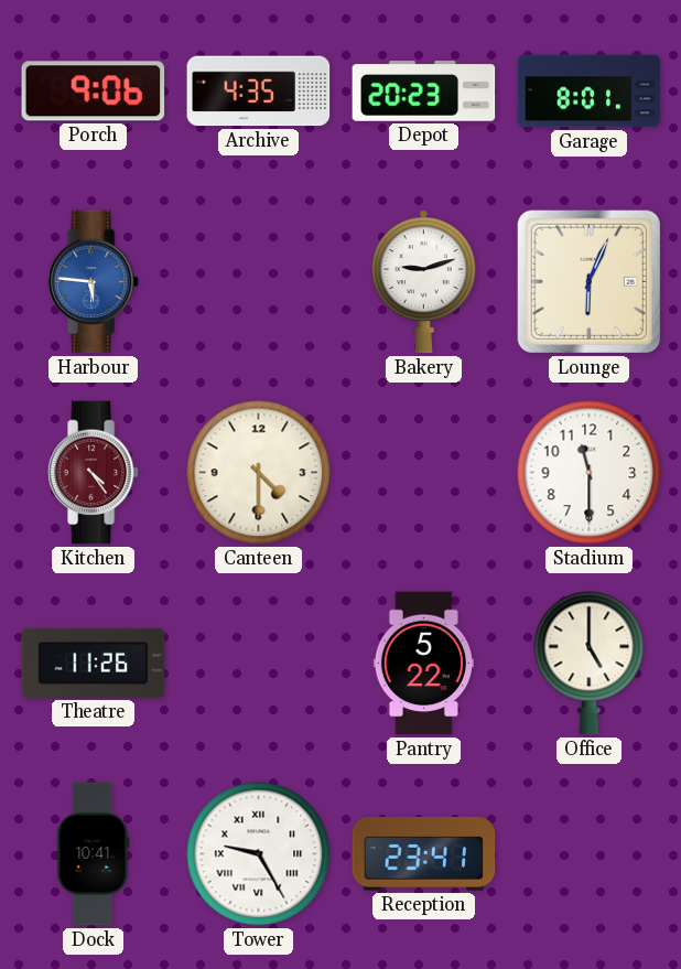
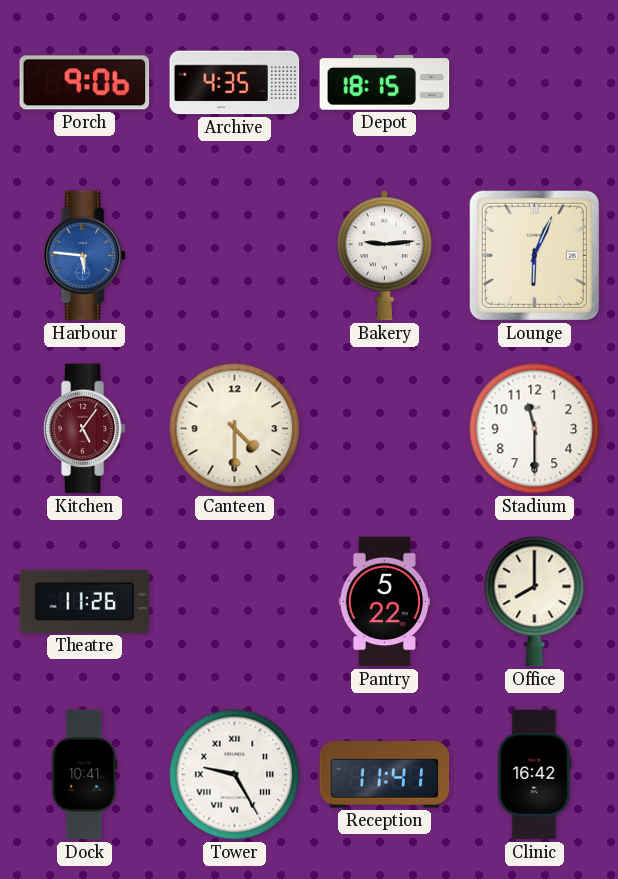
Depot: 20:23 -> 18:15
Garage: 8:01 -> none
Bakery: 9:12 -> 9:14
Kitchen: 4:24 -> 5:06
Office: 5:00 -> 8:00
Reception: 23:41 -> 11:41
Clinic: none -> 16:42
